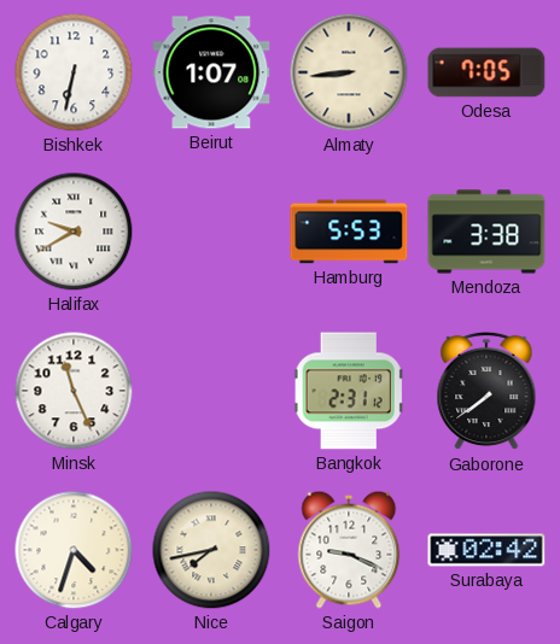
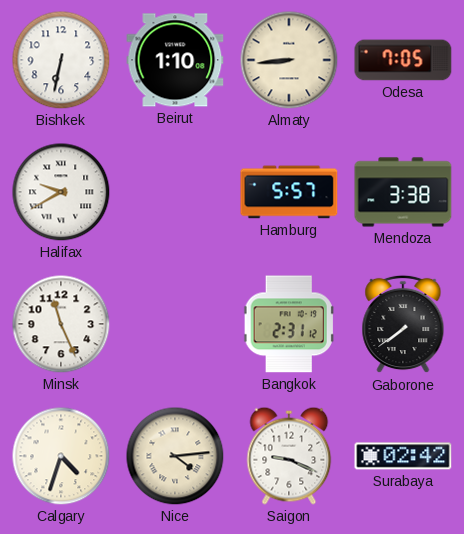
Beirut: 1:07 -> 1:10
Hamburg: 5:53 -> 5:57
Nice: 7:43 -> 4:14
